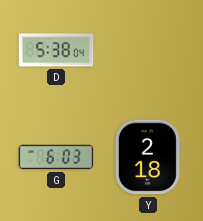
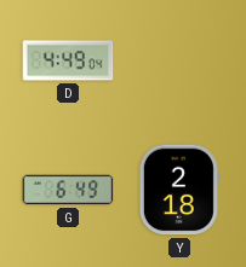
D: 5:38 -> 4:49
G: 6:03 -> 6:49
